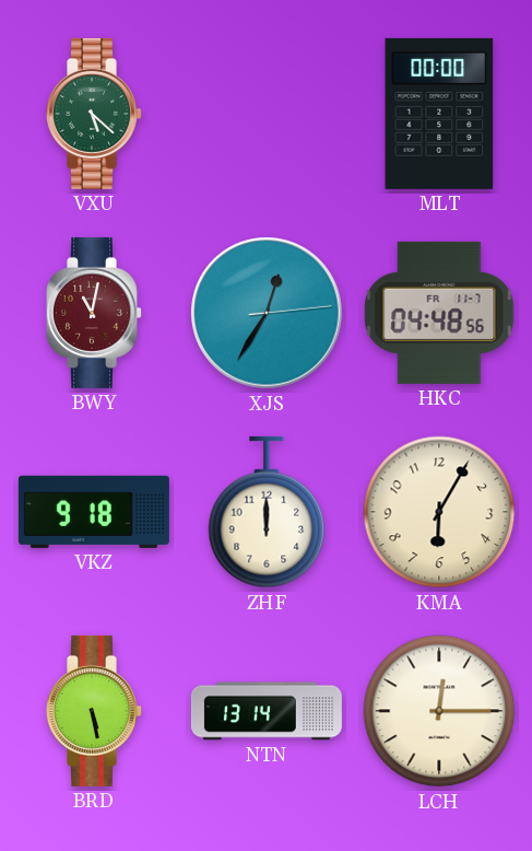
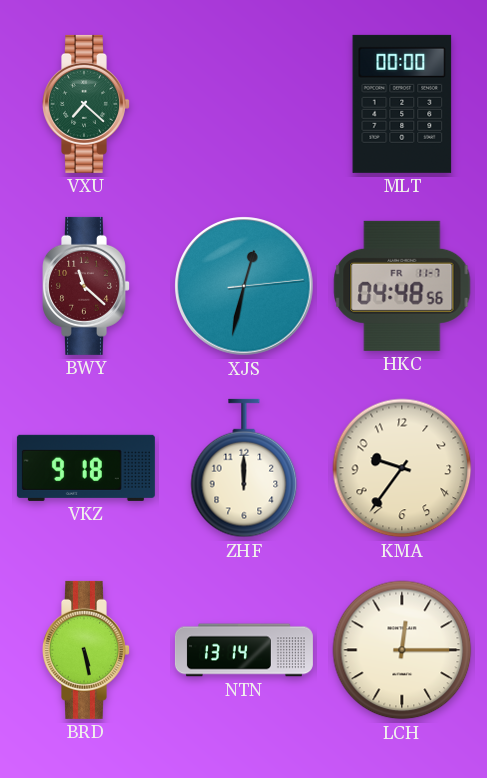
VXU: 5:22 -> 7:22
BWY: 11:02 -> 11:22
XJS: 12:35 -> 12:32
KMA: 6:05 -> 9:36
